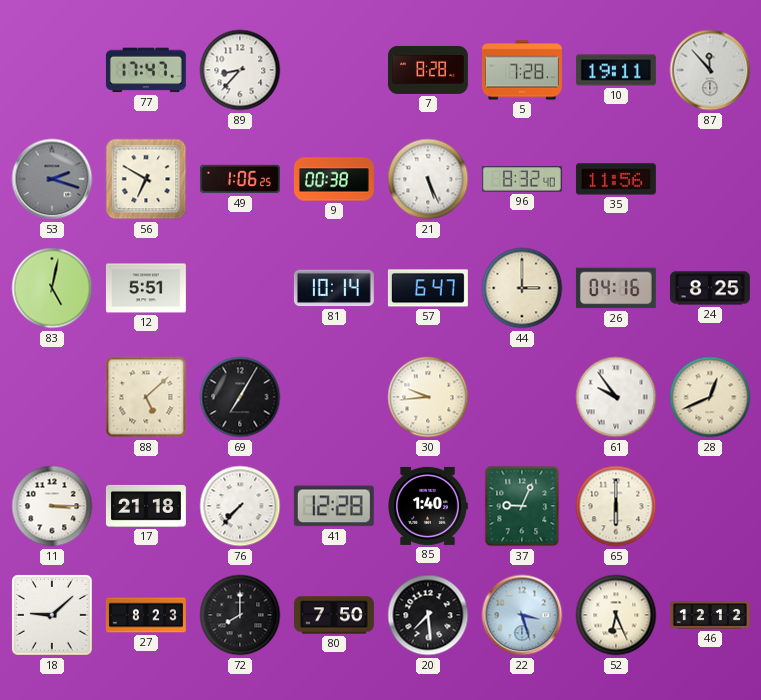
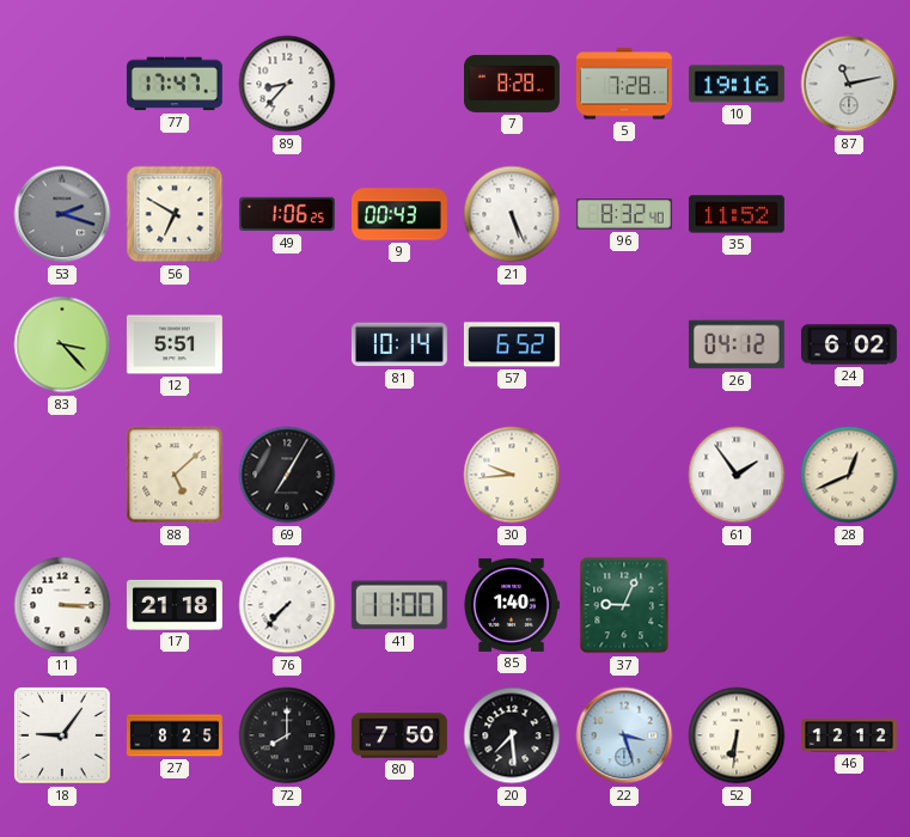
10: 19:11 -> 19:16
87: 11:53 -> 11:13
9: 00:38 -> 00:43
35: 11:56 -> 11:52
83: 5:02 -> 3:23
57: 6:47 -> 6:52
44: 3:00 -> none
26: 04:16 -> 04:12
24: 8:25 -> 6:02
61: 9:54 -> 1:54
41: 12:28 -> 11:00
65: 6:00 -> none
18: 9:08 -> 9:06
27: 8:23 -> 8:25
52: 6:26 -> 6:31
